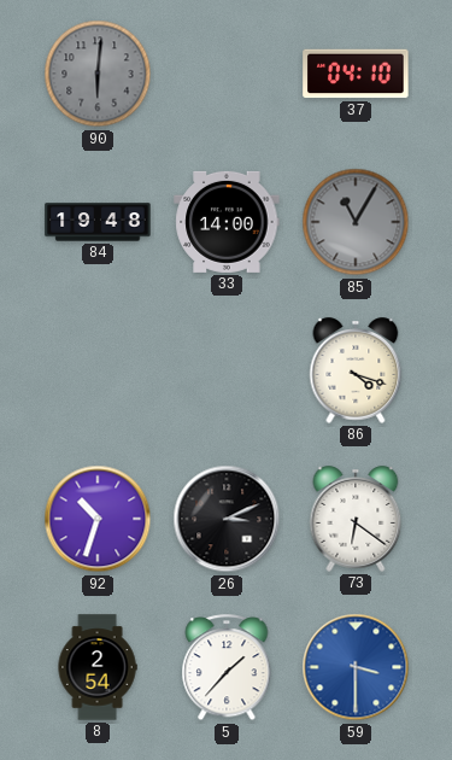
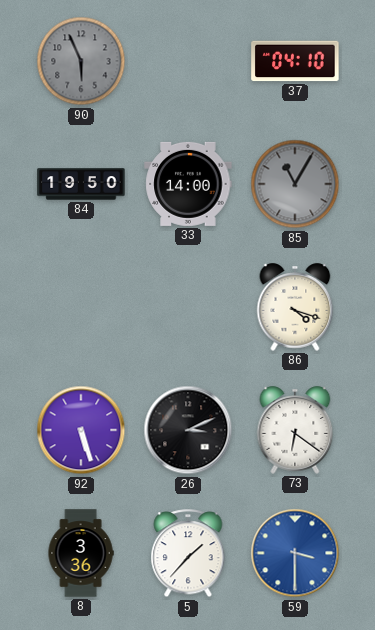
90: 6:01 -> 5:56
84: 19:48 -> 19:50
92: 10:33 -> 5:27
8: 2:54 -> 3:36
